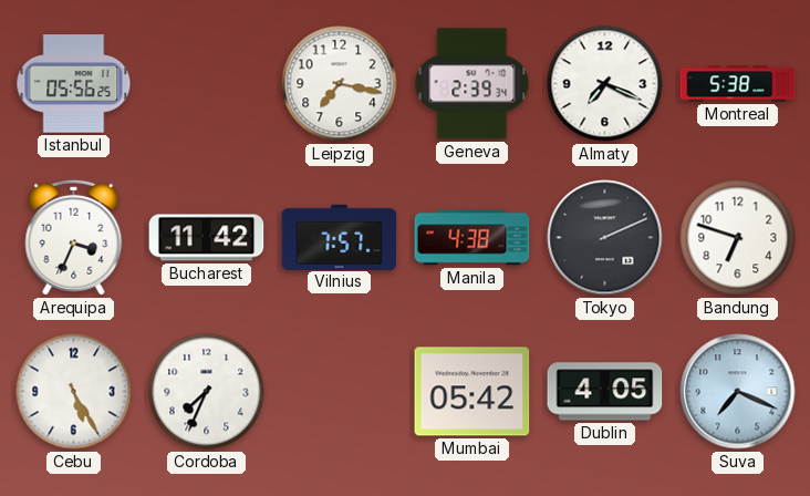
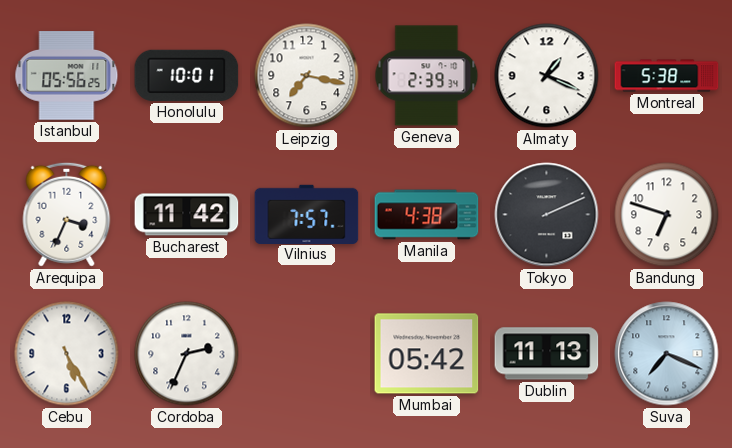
Honolulu: none -> 10:01
Almaty: 7:19 -> 1:19
Cordoba: 7:34 -> 2:34
Dublin: 4:05 -> 11:13
